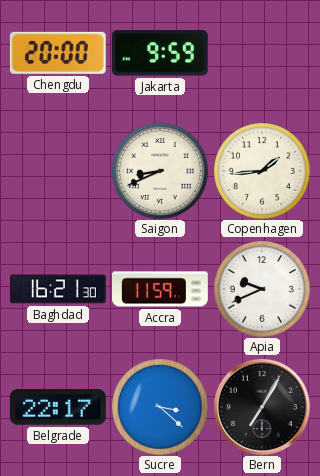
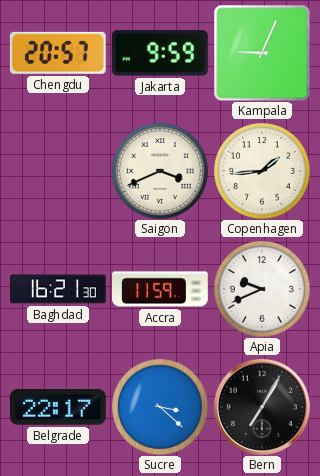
Chengdu: 20:00 -> 20:57
Kampala: none -> 9:04
Saigon: 8:41 -> 3:41
